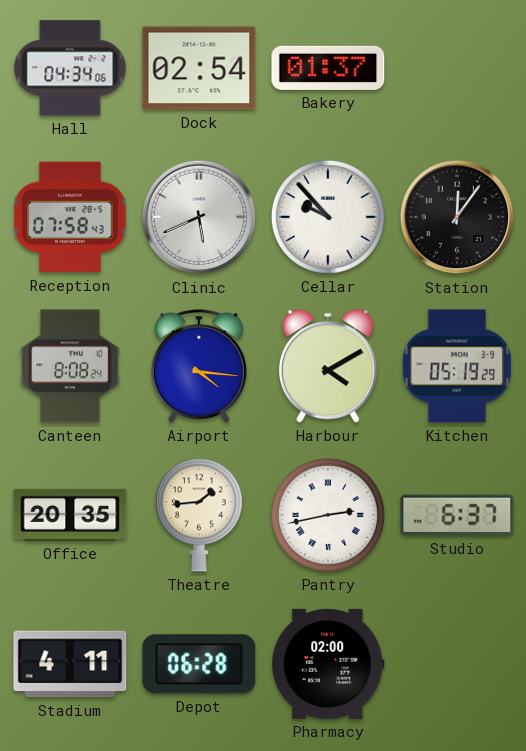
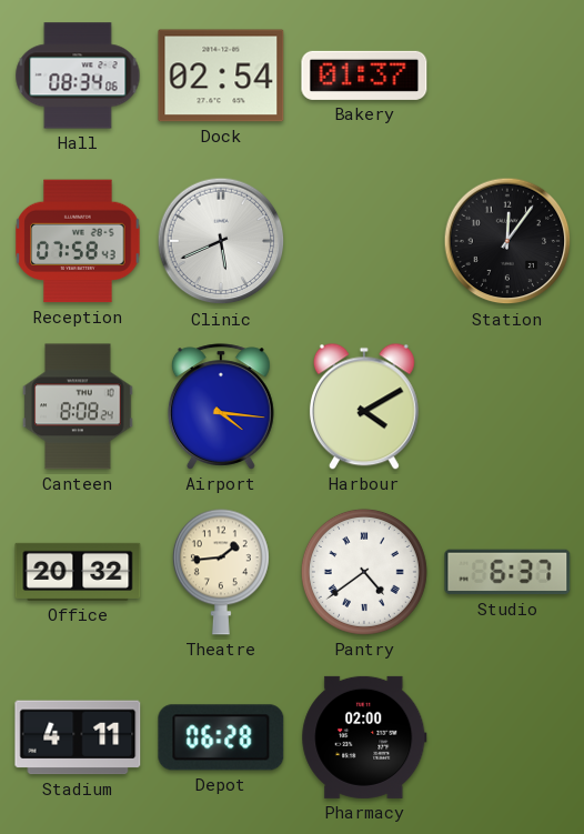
Hall: 04:34 -> 08:34
Cellar: 9:53 -> none
Kitchen: 05:19 -> none
Office: 20:35 -> 20:32
Pantry: 2:43 -> 4:39
